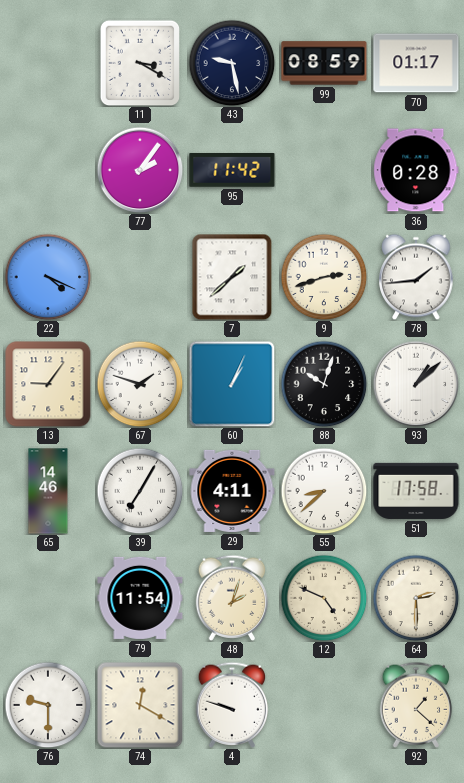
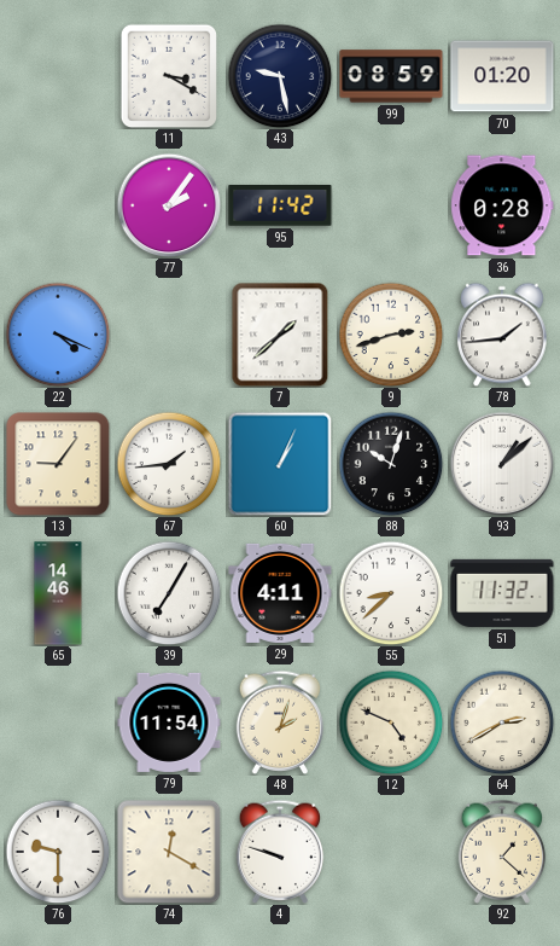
70: 01:17 -> 01:20
67: 1:48 -> 1:44
51: 17:58 -> 11:32
64: 2:30 -> 2:40
